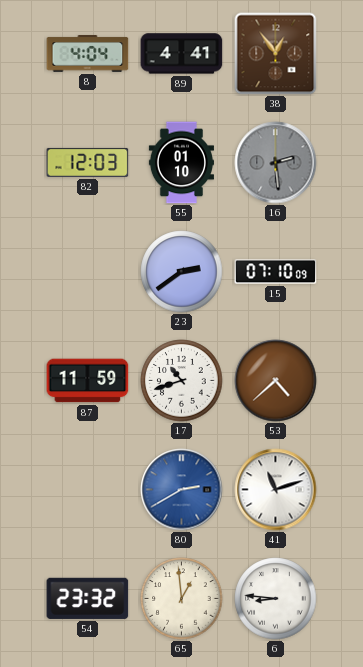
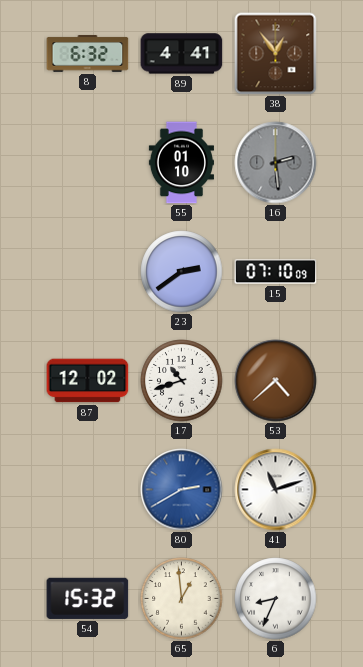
8: 4:04 -> 6:32
82: 12:03 -> none
87: 11:59 -> 12:02
54: 23:32 -> 15:32
6: 8:46 -> 8:34
